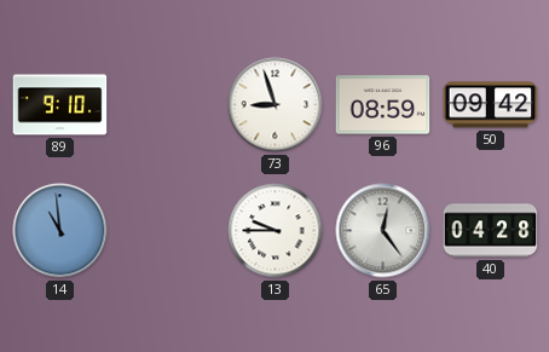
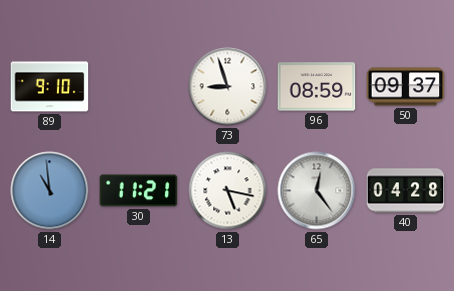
50: 09:42 -> 09:37
30: none -> 11:21
13: 9:45 -> 5:17
